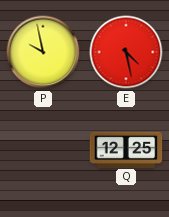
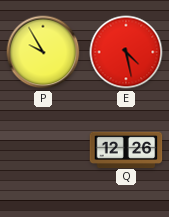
P: 9:58 -> 9:55
Q: 12:25 -> 12:26
